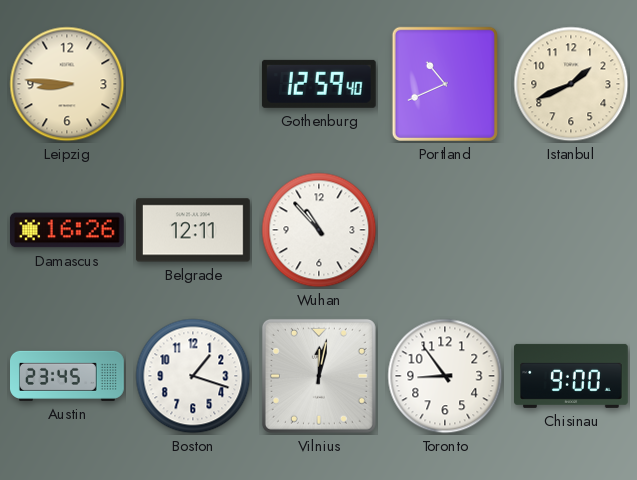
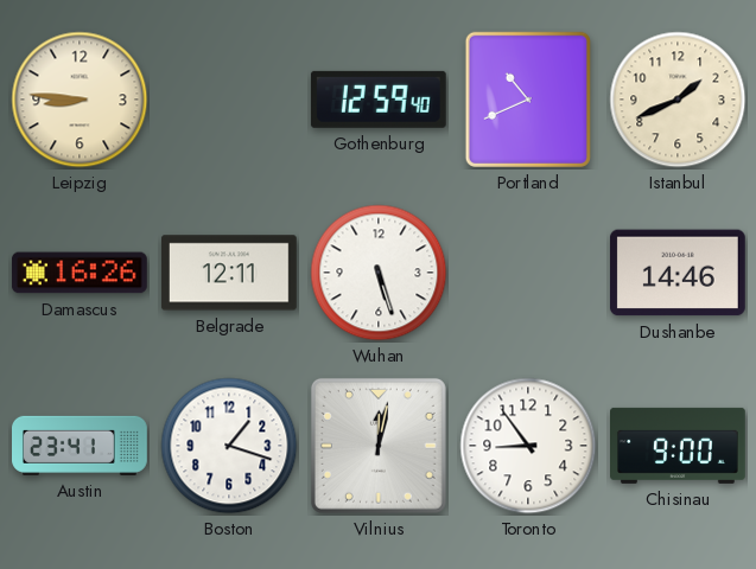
Wuhan: 10:53 -> 5:27
Dushanbe: none -> 14:46
Austin: 23:45 -> 23:41
